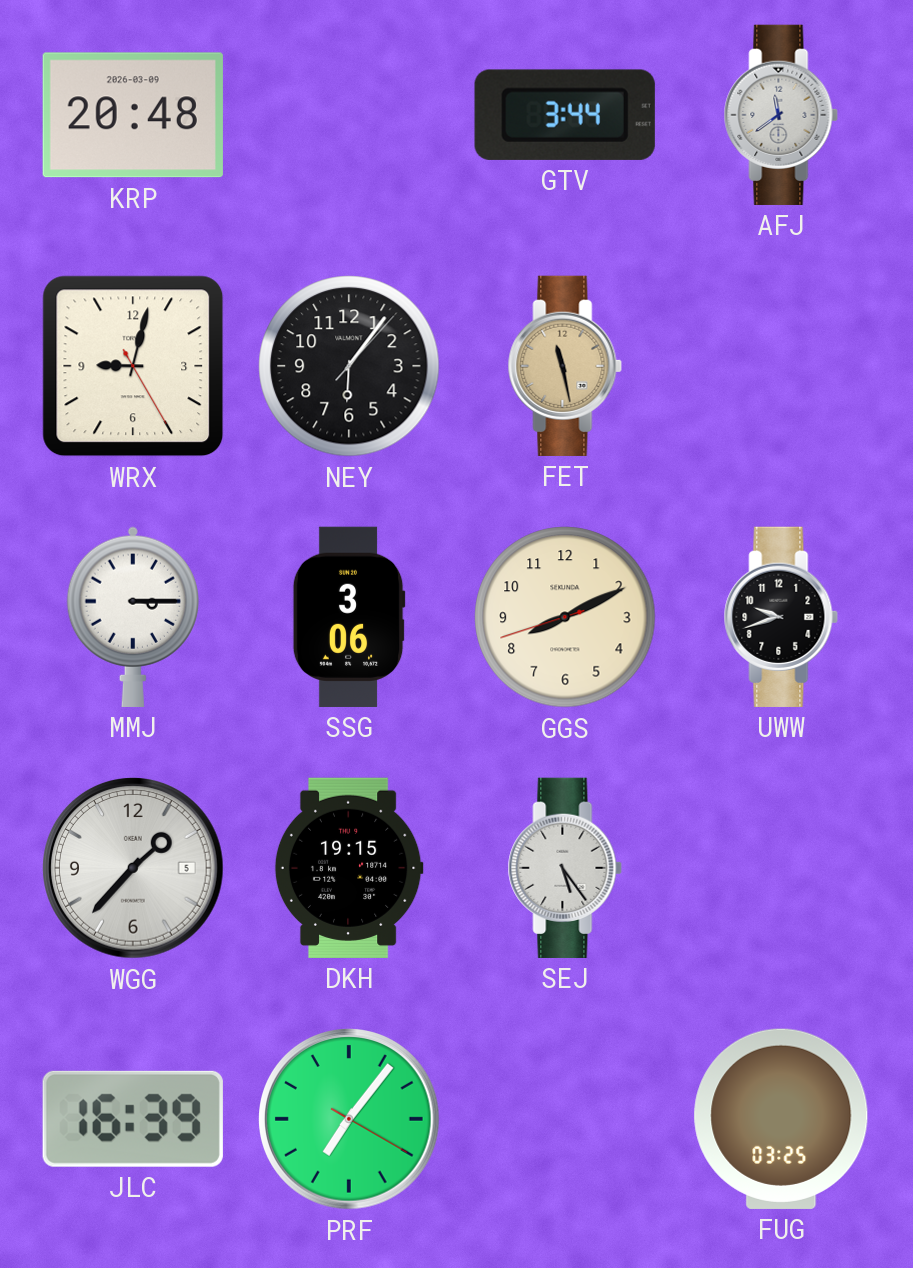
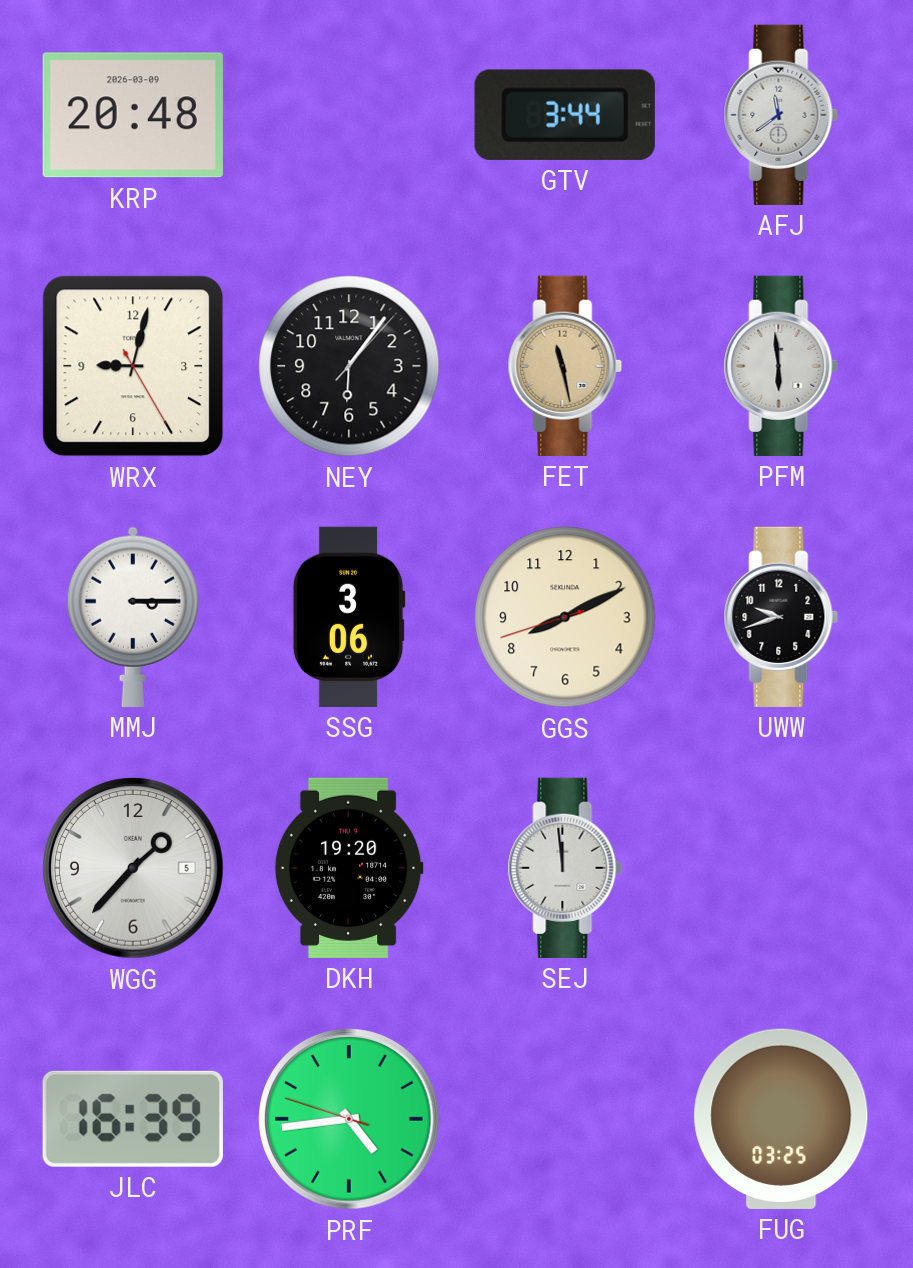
PFM: none -> 5:59
DKH: 19:15 -> 19:20
SEJ: 5:24 -> 11:59
PRF: 7:06 -> 4:43
